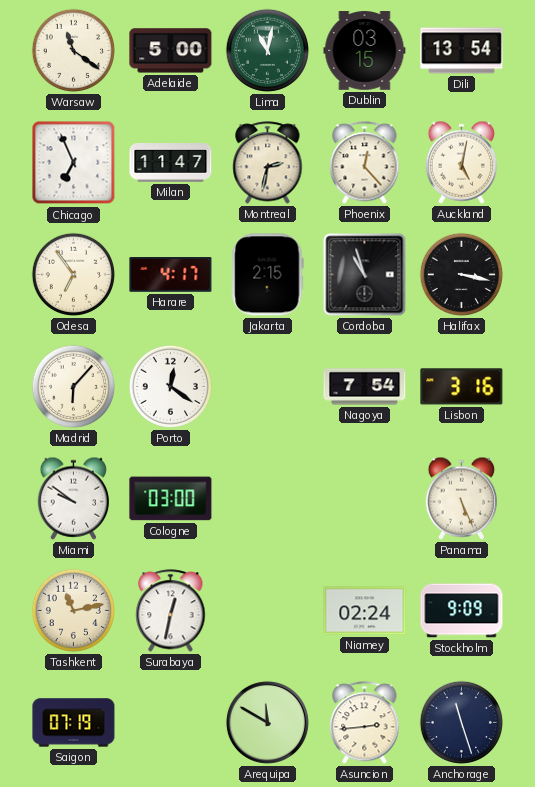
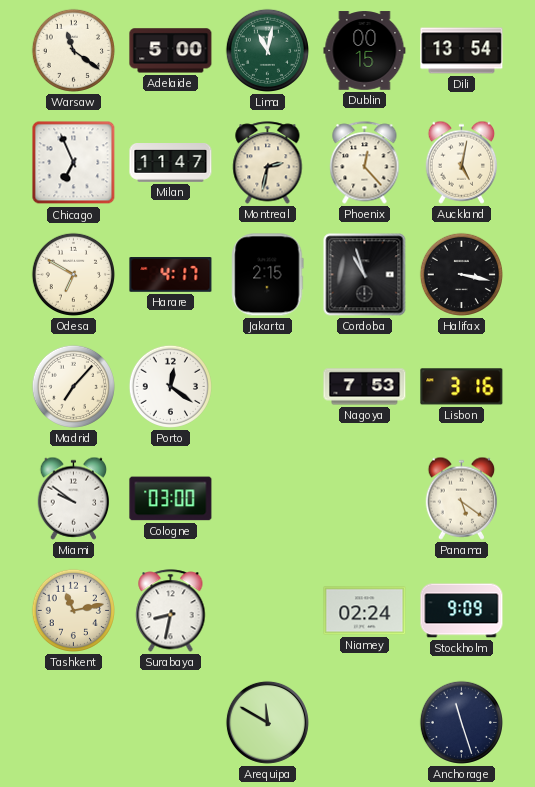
Dublin: 03:15 -> 00:15
Odesa: 6:54 -> 6:50
Madrid: 6:07 -> 7:07
Nagoya: 7:54 -> 7:53
Panama: 5:26 -> 5:21
Surabaya: 12:32 -> 8:32
Saigon: 07:19 -> none
Asuncion: 2:44 -> none
